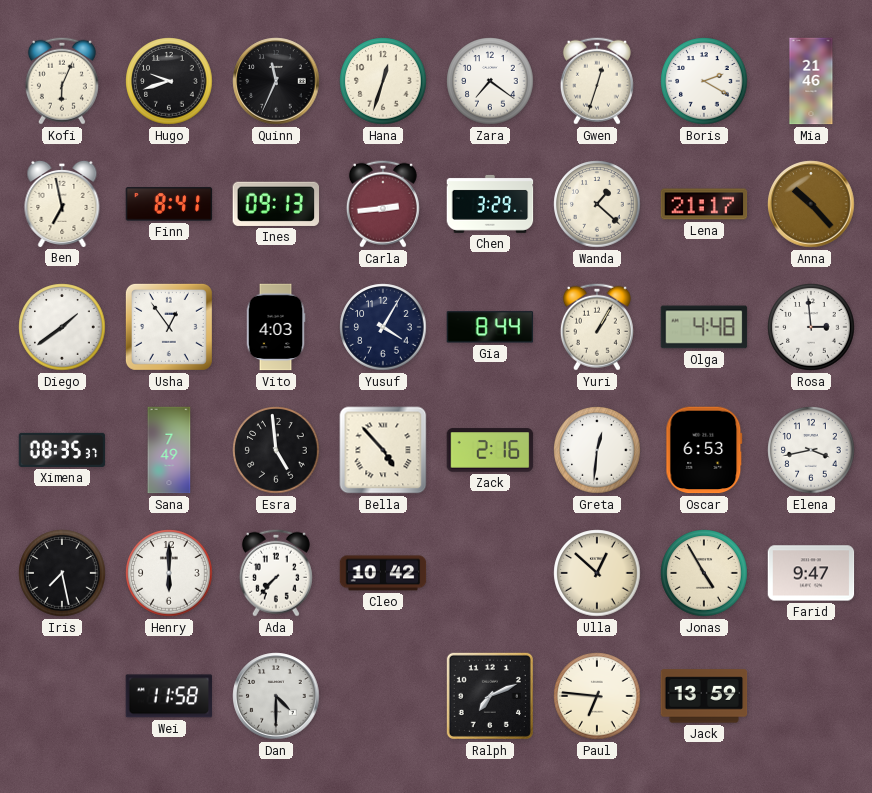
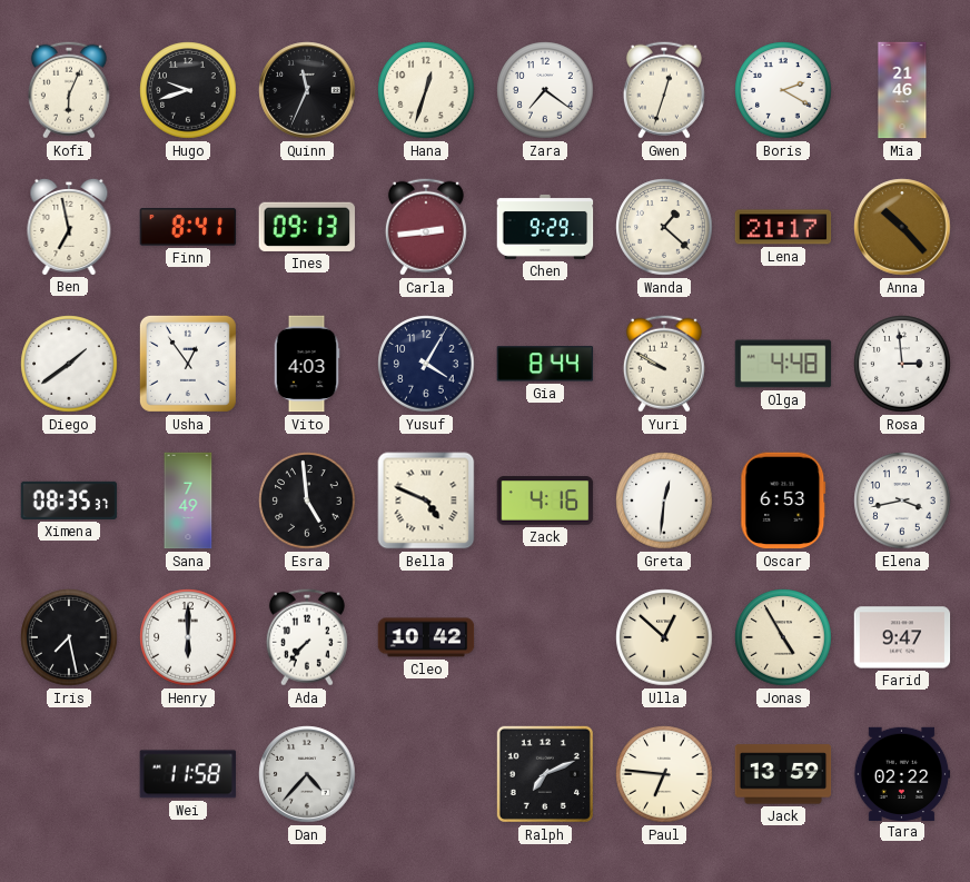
Chen: 3:29 -> 9:29
Yuri: 1:05 -> 9:50
Bella: 4:53 -> 4:49
Zack: 2:16 -> 4:16
Dan: 4:30 -> 4:37
Tara: none -> 02:22
